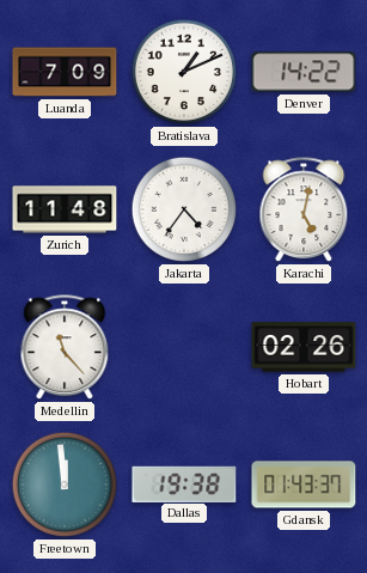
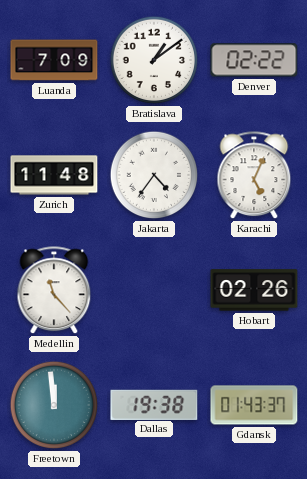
Bratislava: 1:11 -> 1:09
Denver: 14:22 -> 02:22
Karachi: 5:02 -> 5:04
